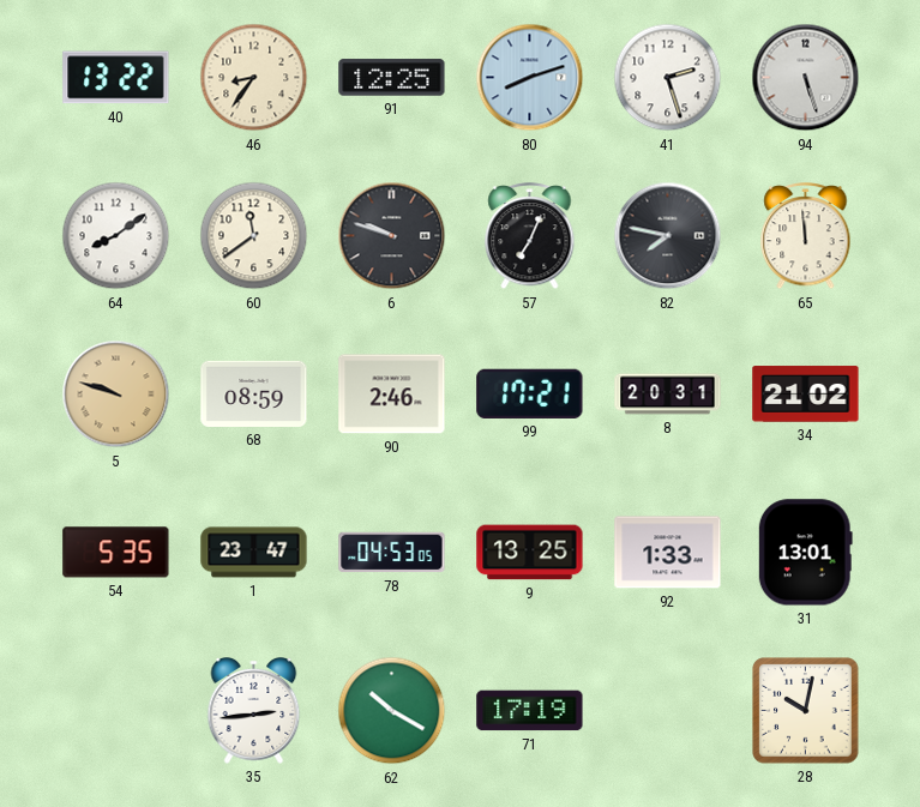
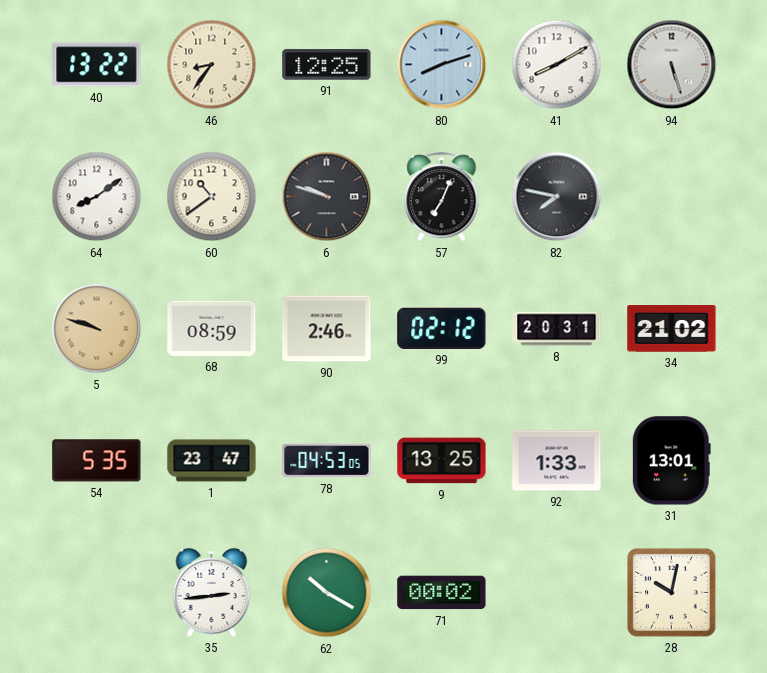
41: 2:27 -> 8:10
60: 11:39 -> 10:39
65: 11:59 -> none
99: 17:21 -> 02:12
71: 17:19 -> 00:02
